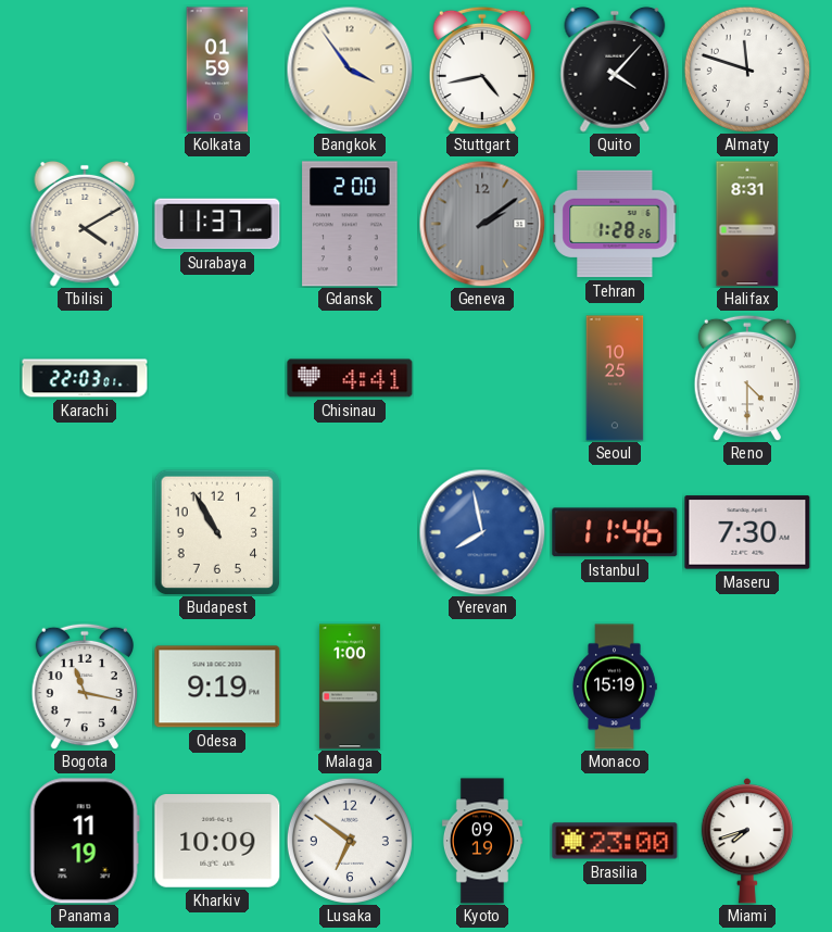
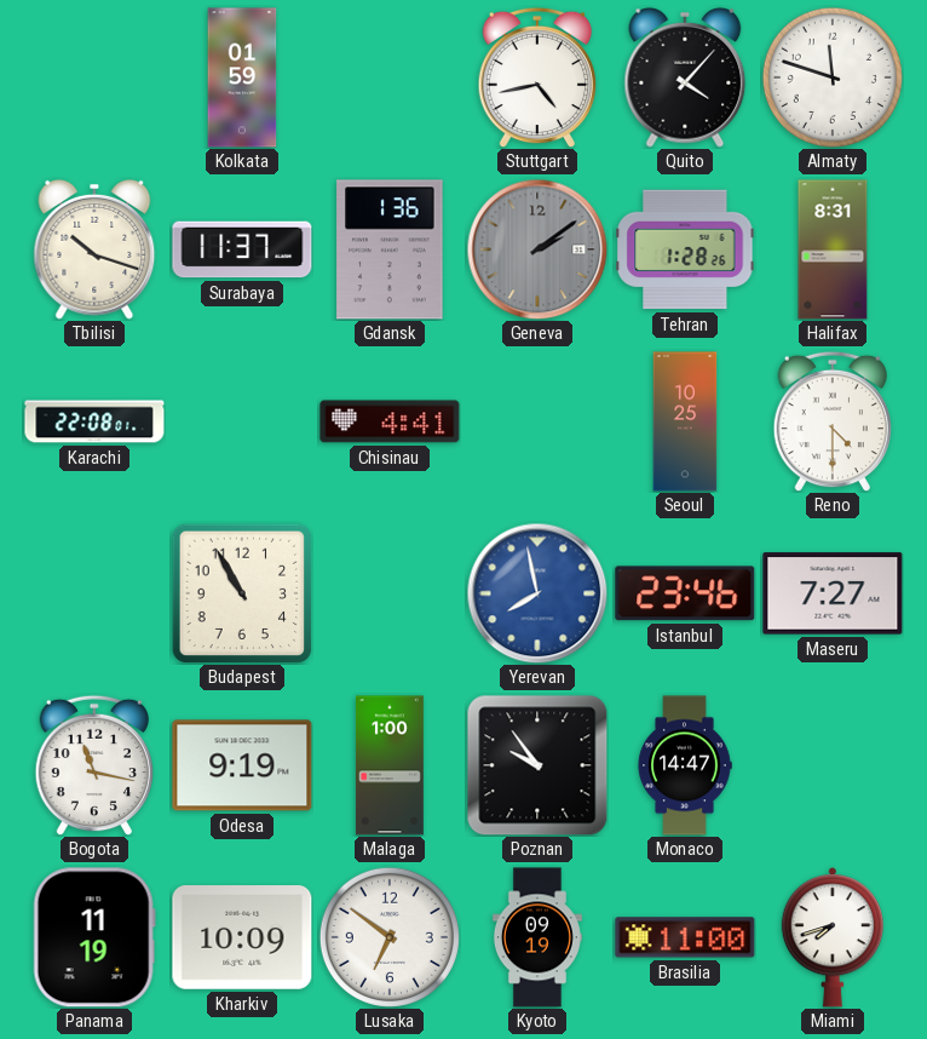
Bangkok: 3:54 -> none
Tbilisi: 4:10 -> 10:18
Gdansk: 2:00 -> 1:36
Karachi: 22:03 -> 22:08
Istanbul: 11:46 -> 23:46
Maseru: 7:30 -> 7:27
Poznan: none -> 9:54
Monaco: 15:19 -> 14:47
Brasilia: 23:00 -> 11:00
